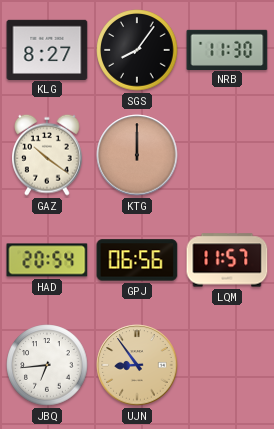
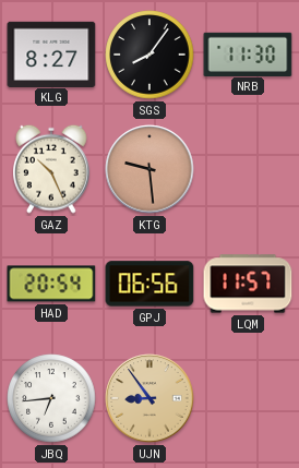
GAZ: 10:21 -> 10:26
KTG: 12:00 -> 9:29
